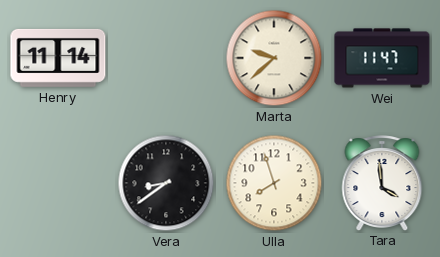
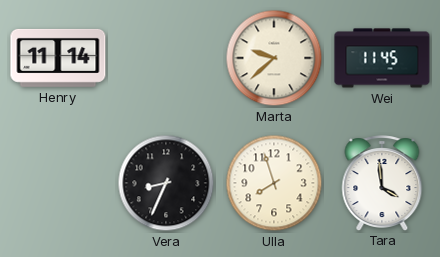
Wei: 11:47 -> 11:45
Vera: 8:39 -> 8:34
